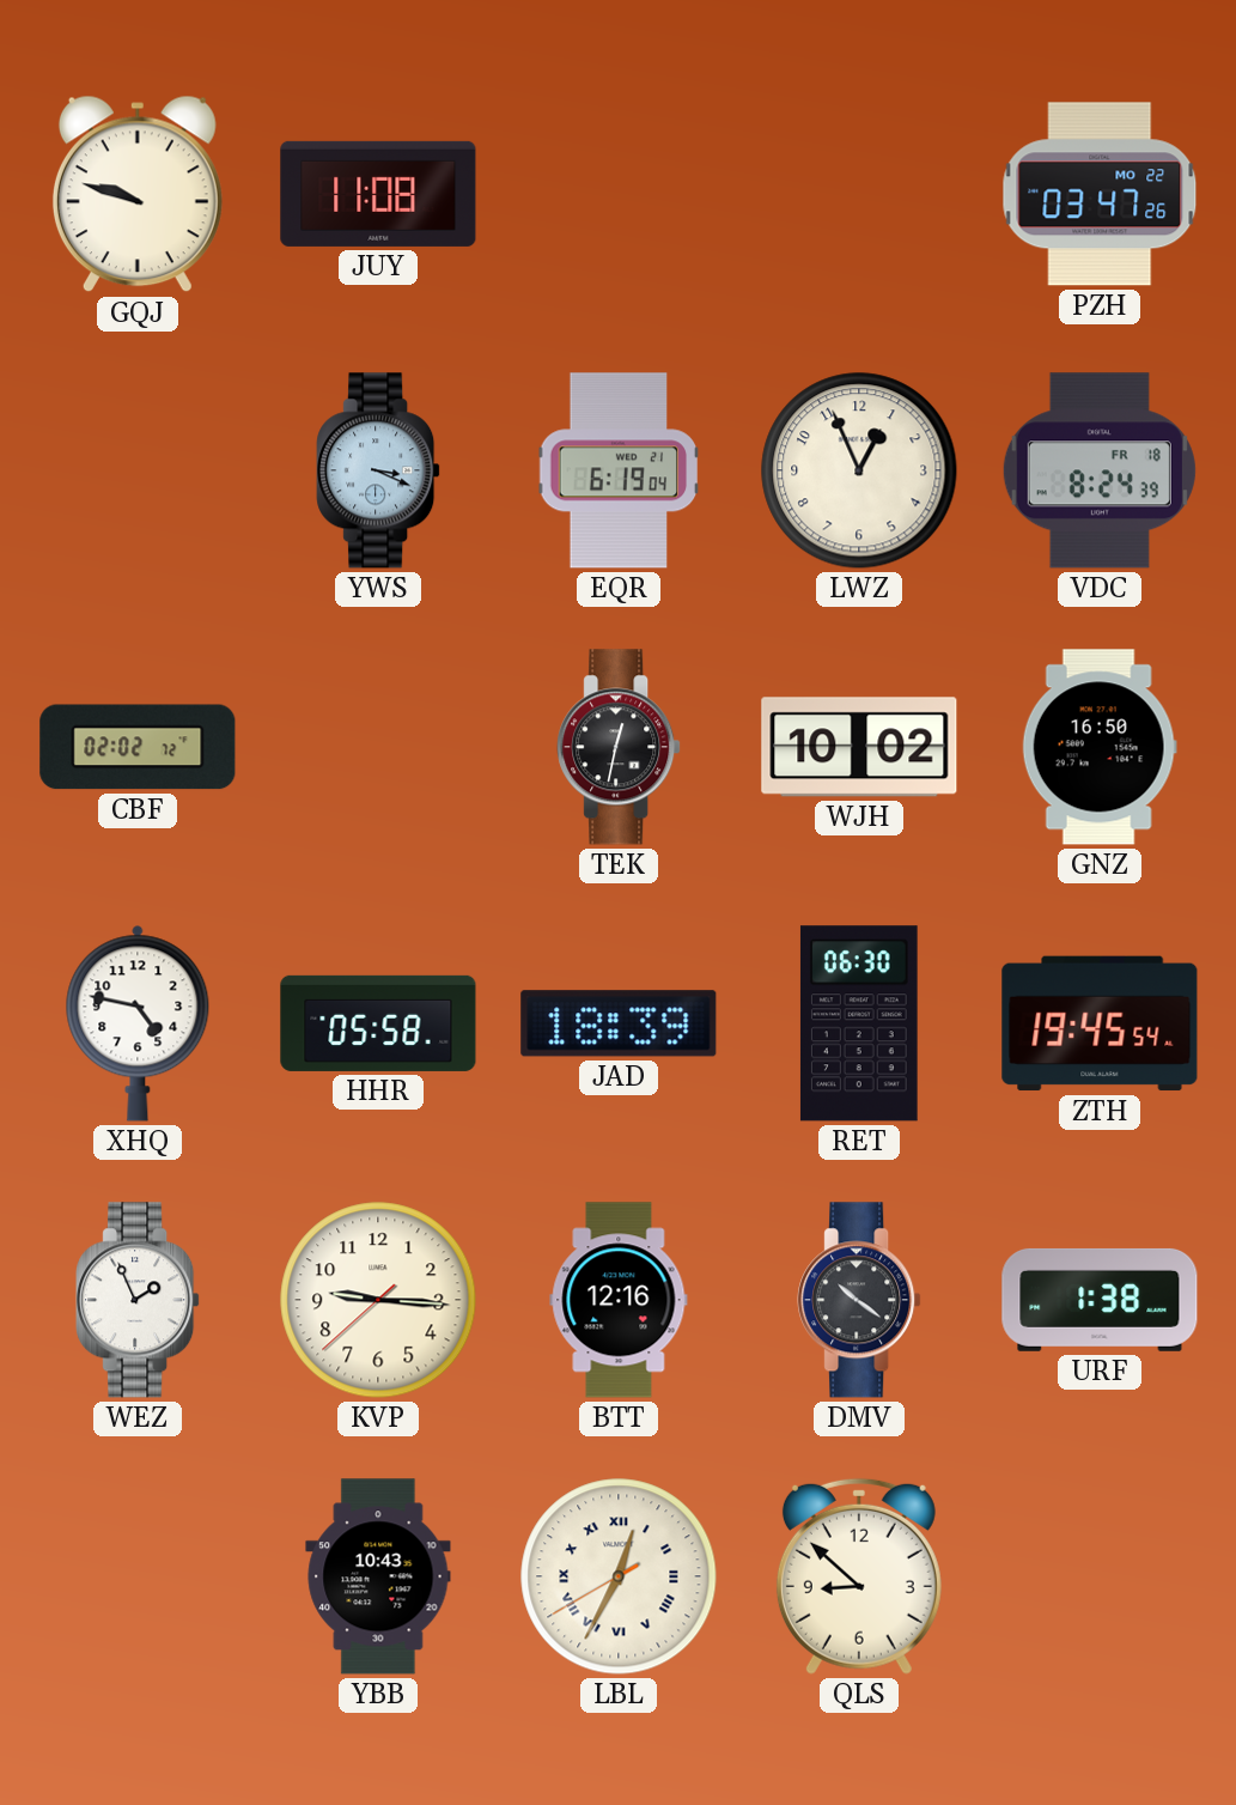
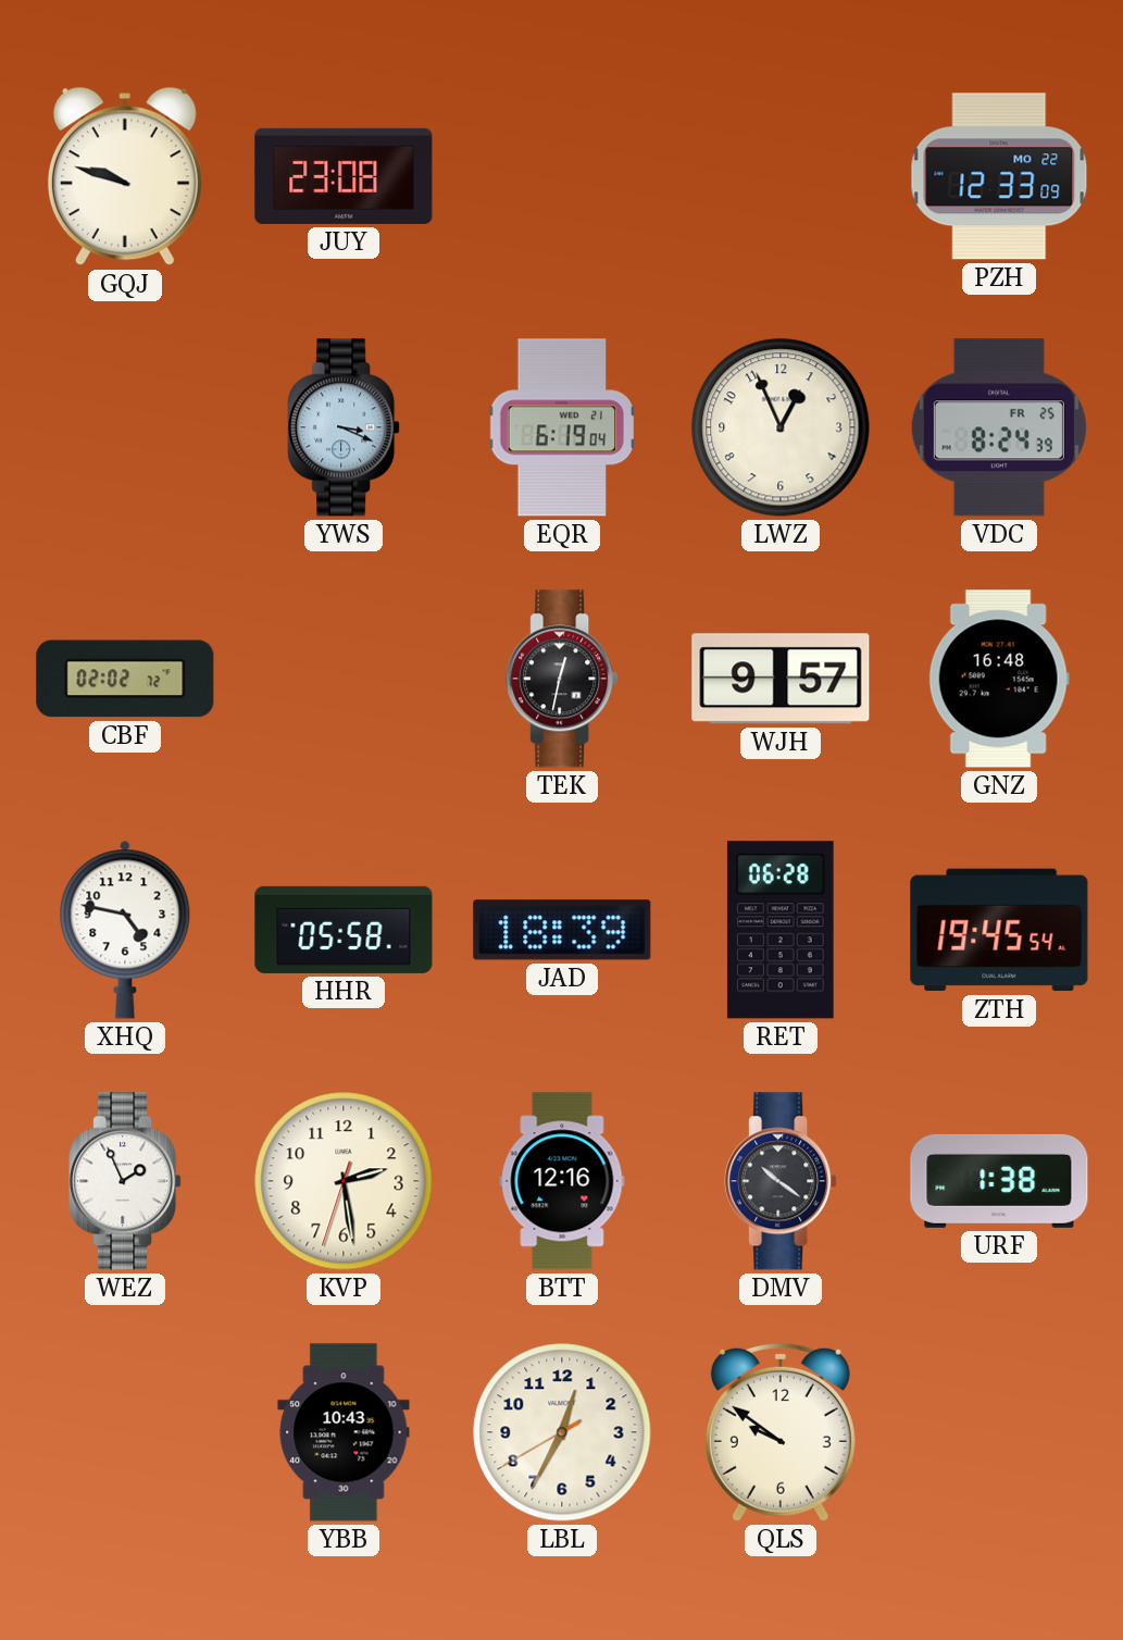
JUY: 11:08 -> 23:08
PZH: 03:47 -> 12:33
VDC date: FR 18 -> FR 25
WJH: 10:02 -> 9:57
GNZ: 16:50 -> 16:48
RET: 06:30 -> 06:28
KVP: 9:15 -> 2:28
LBL numerals: Roman -> Arabic
QLS: 8:52 -> 9:51
